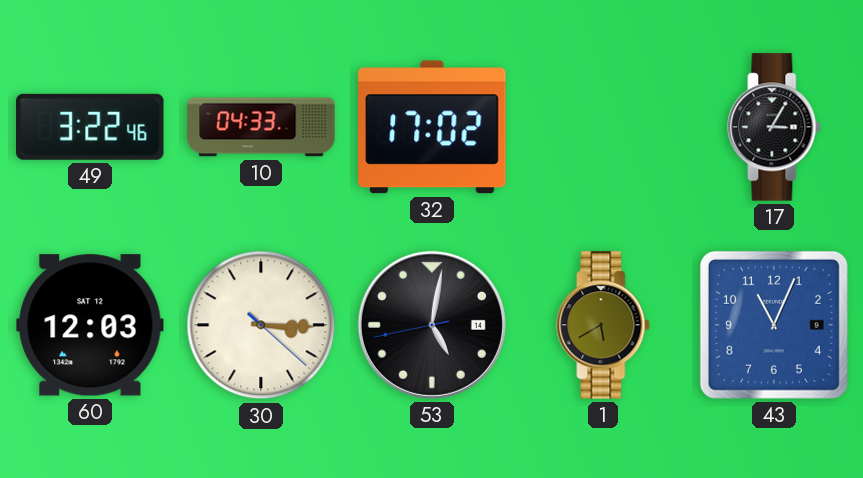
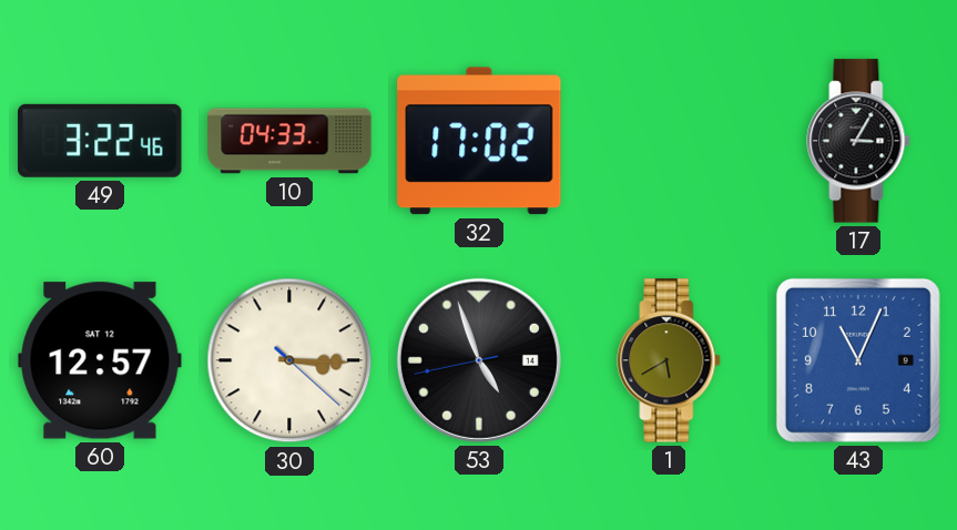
60: 12:03 -> 12:57
53: 5:01 -> 4:56
